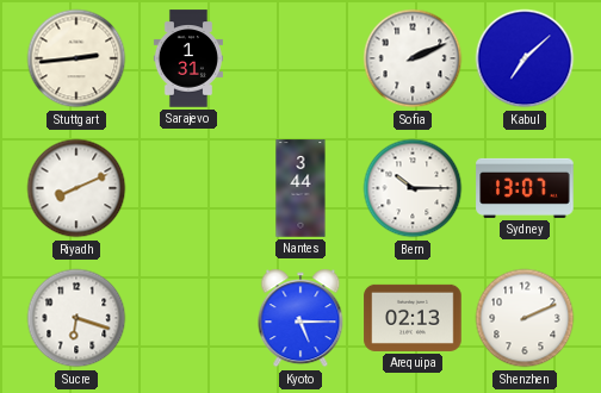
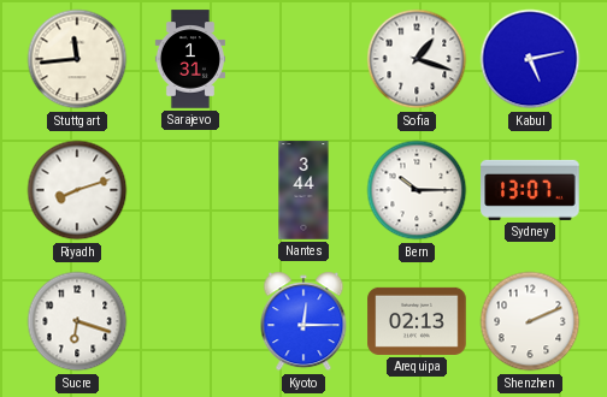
Stuttgart: 2:44 -> 11:44
Sofia: 2:11 -> 1:18
Kabul: 7:08 -> 5:13
Riyadh: 8:11 -> 8:12
Kyoto: 5:15 -> 12:15
